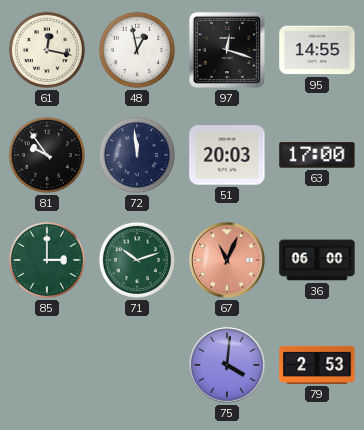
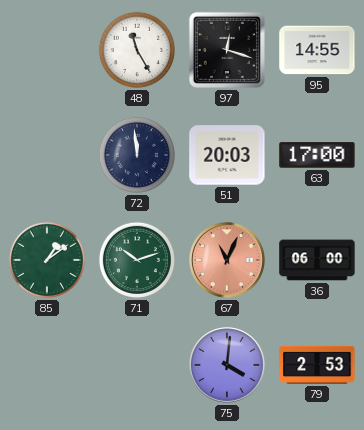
61: 12:17 -> none
48: 12:58 -> 11:25
81: 9:54 -> none
85: 3:00 -> 1:09
